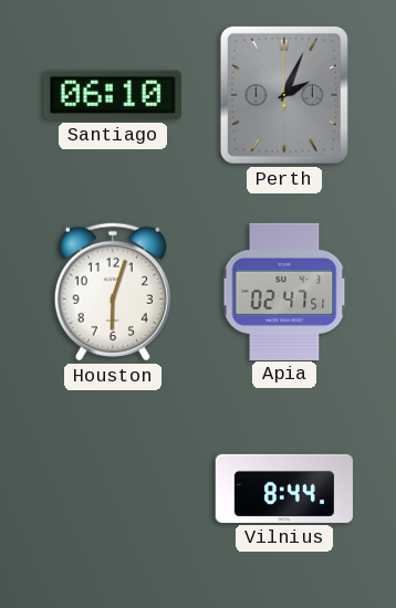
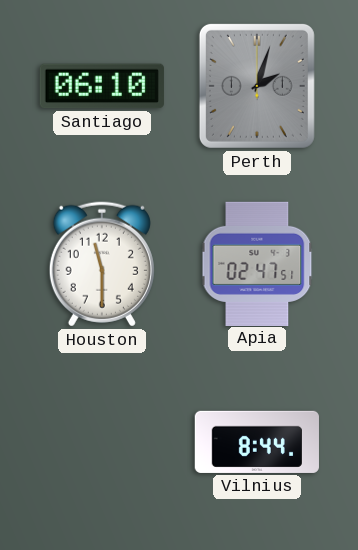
Perth: 2:04 -> 2:03
Houston: 6:03 -> 11:30
